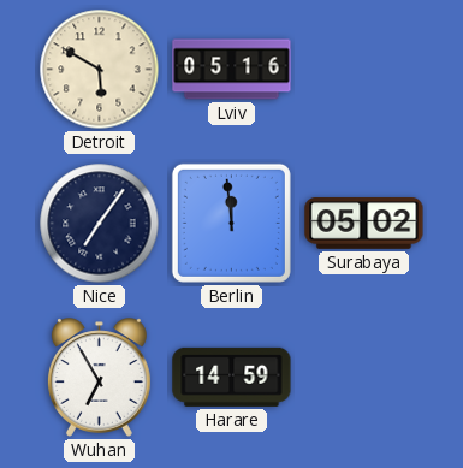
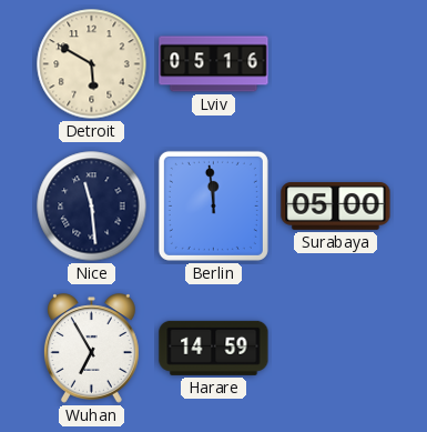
Nice: 7:06 -> 11:29
Surabaya: 05:02 -> 05:00
